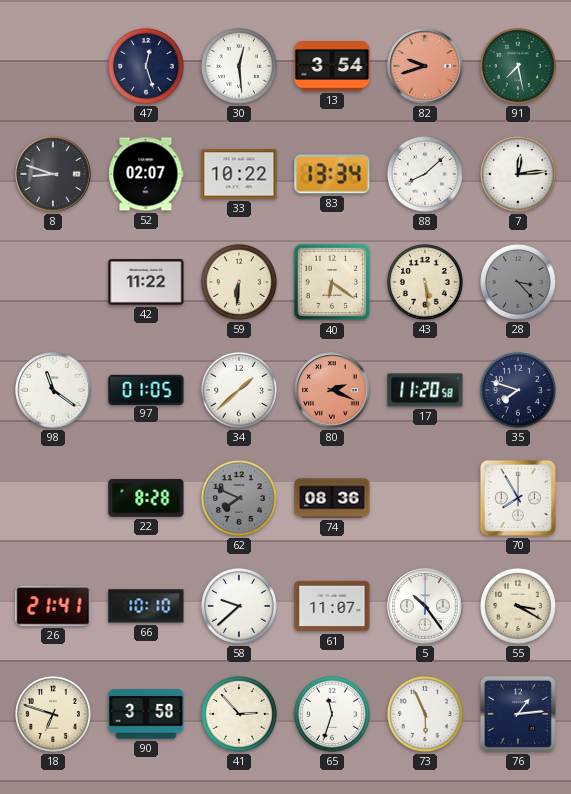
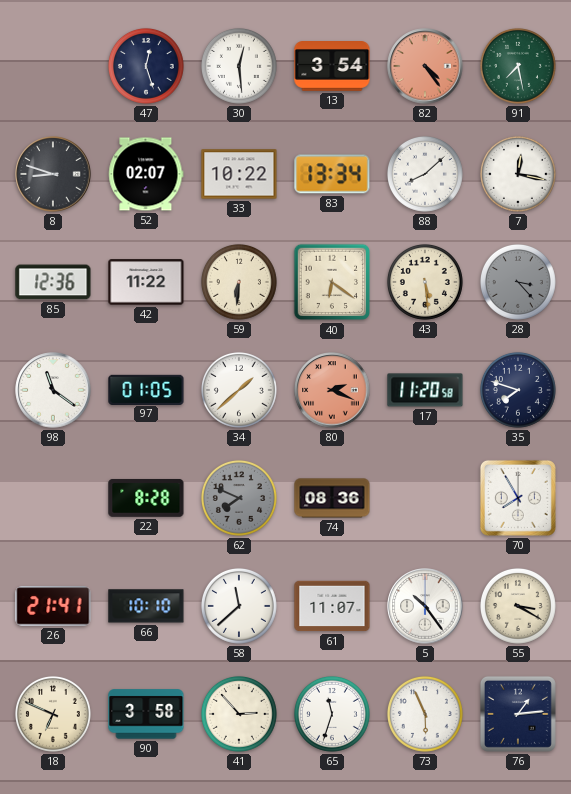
82: 9:42 -> 4:24
7: 12:14 -> 12:17
85: none -> 12:36
58: 9:38 -> 11:38
18: 6:48 -> 6:49
